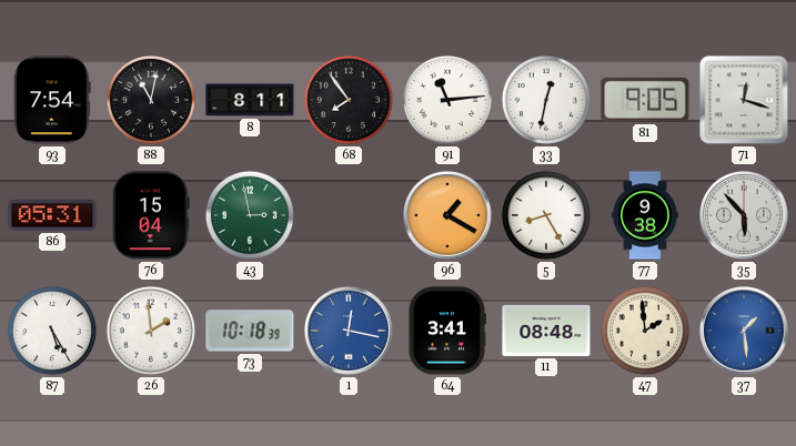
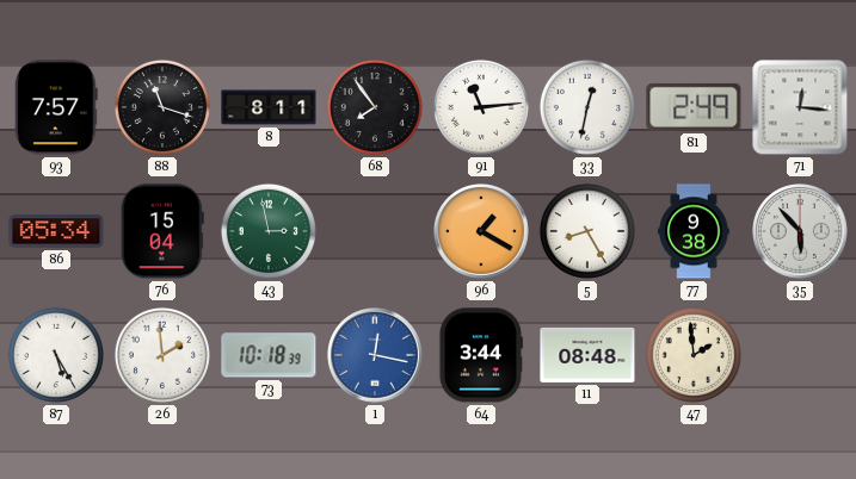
93: 7:54 -> 7:57
88: 11:02 -> 11:18
81: 9:05 -> 2:49
71: 12:18 -> 12:16
86: 05:31 -> 05:34
64: 3:41 -> 3:44
37: 1:29 -> none
